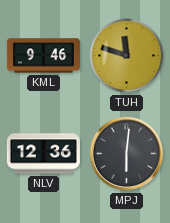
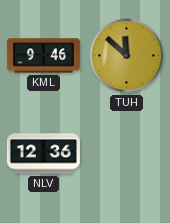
TUH: 11:48 -> 11:52
MPJ: 6:01 -> none
